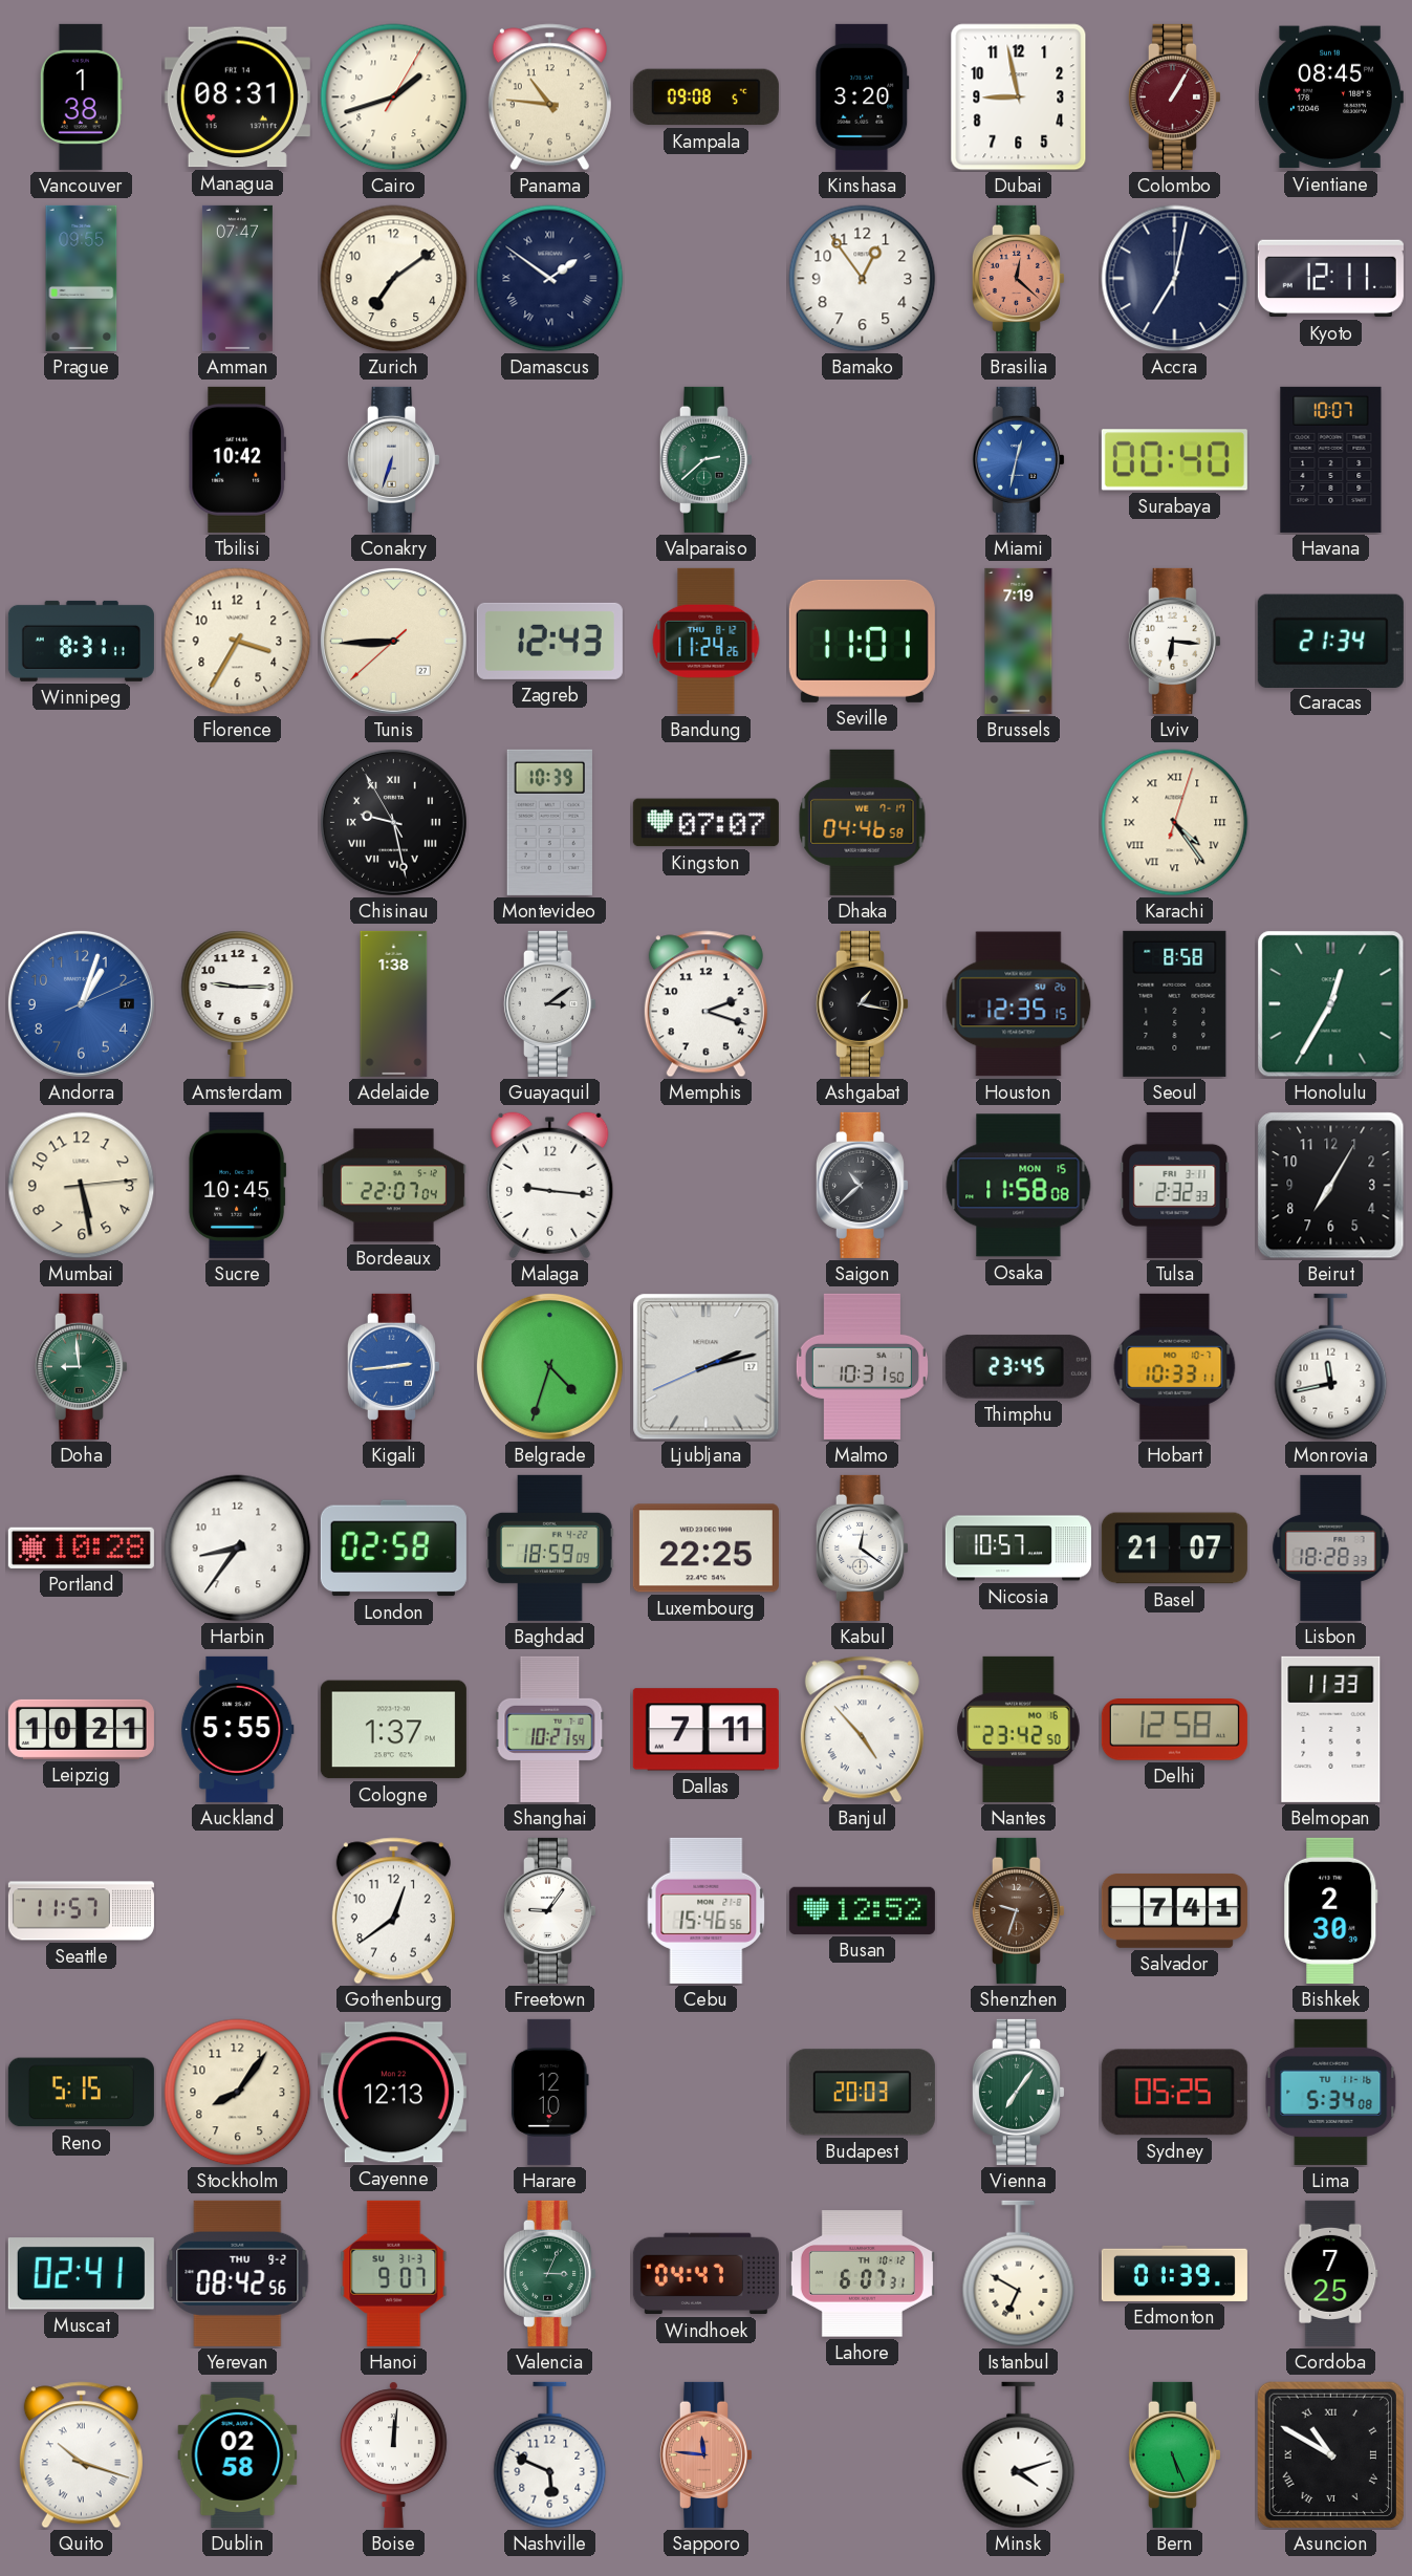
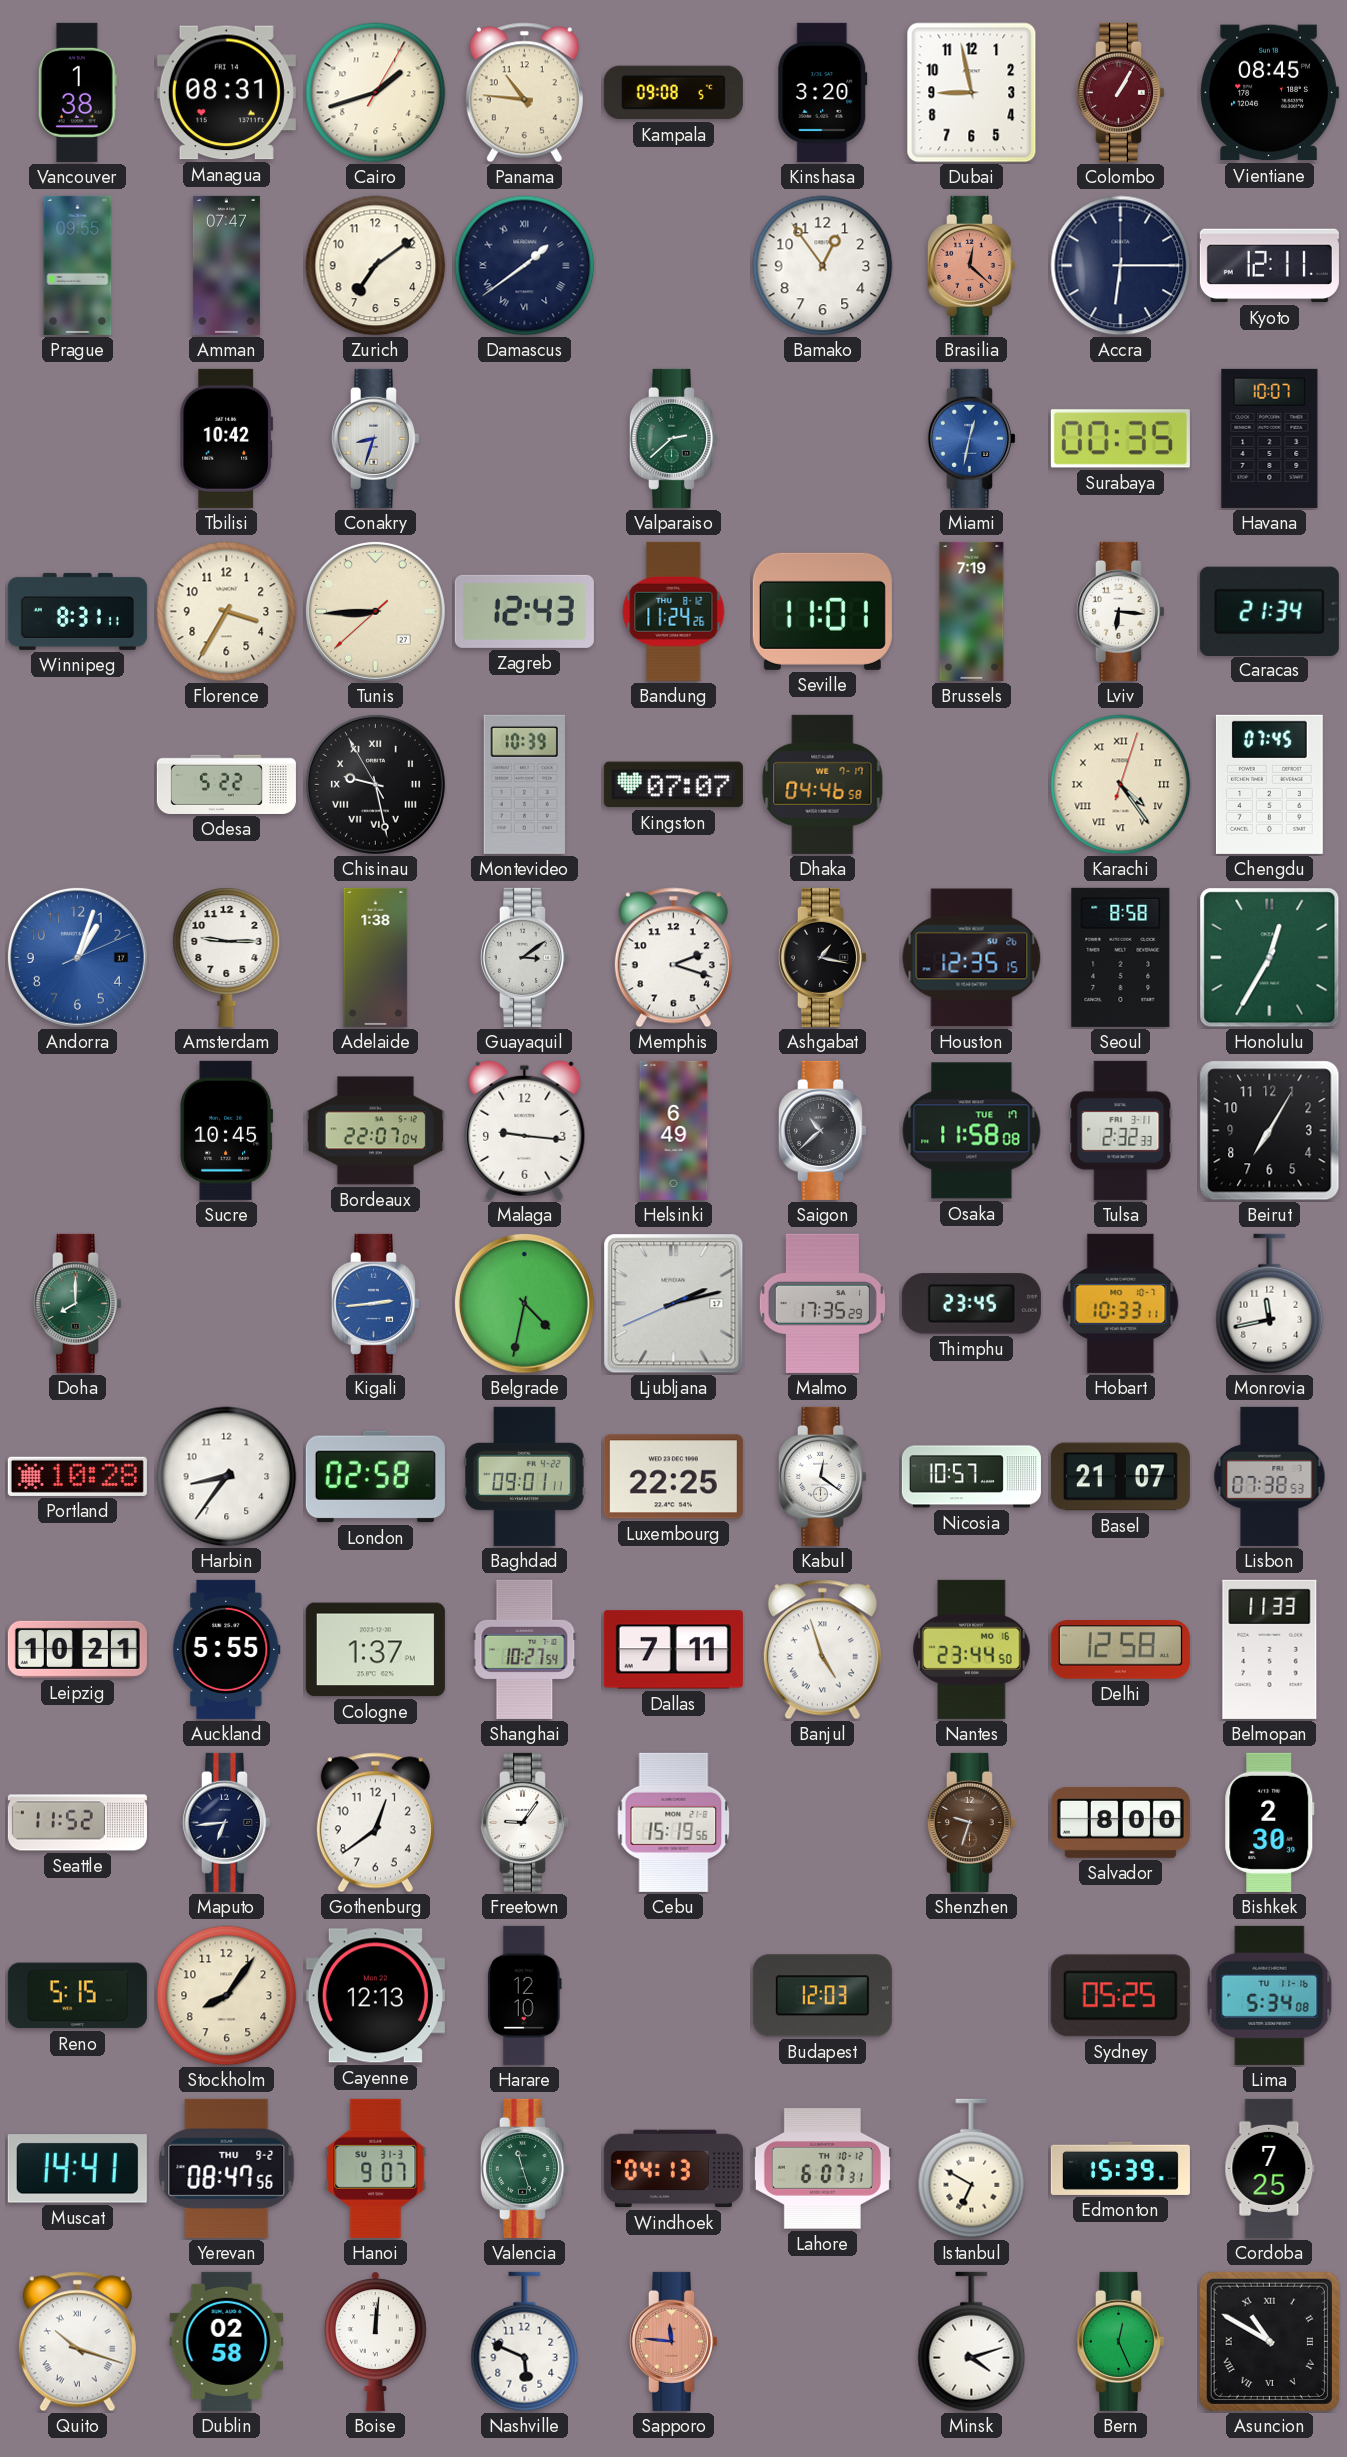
Damascus: 1:51 -> 1:39
Accra: 7:02 -> 6:15
Conakry: 6:33 -> 8:33
Surabaya: 00:40 -> 00:35
Odesa: none -> 5:22
Chengdu: none -> 07:45
Mumbai: 5:28 -> none
Helsinki: none -> 6:49
Osaka date: MON 15 -> TUE 17
Doha: 8:59 -> 8:00
Belgrade: 4:33 -> 4:32
Malmo: 10:31 -> 17:35
Baghdad: 18:59 -> 09:01
Lisbon: 18:28 -> 07:38
Banjul: 4:53 -> 4:57
Nantes: 23:42 -> 23:44
Seattle: 11:57 -> 11:52
Maputo: none -> 6:44
Cebu: 15:46 -> 15:19
Busan: 12:52 -> none
Salvador: 7:41 -> 8:00
Budapest: 20:03 -> 12:03
Vienna: 7:06 -> none
Muscat: 02:41 -> 14:41
Yerevan: 08:42 -> 08:47
Valencia: 3:04 -> 11:27
Windhoek: 04:47 -> 04:13
Edmonton: 01:39 -> 15:39
Bern: 5:26 -> 12:26
